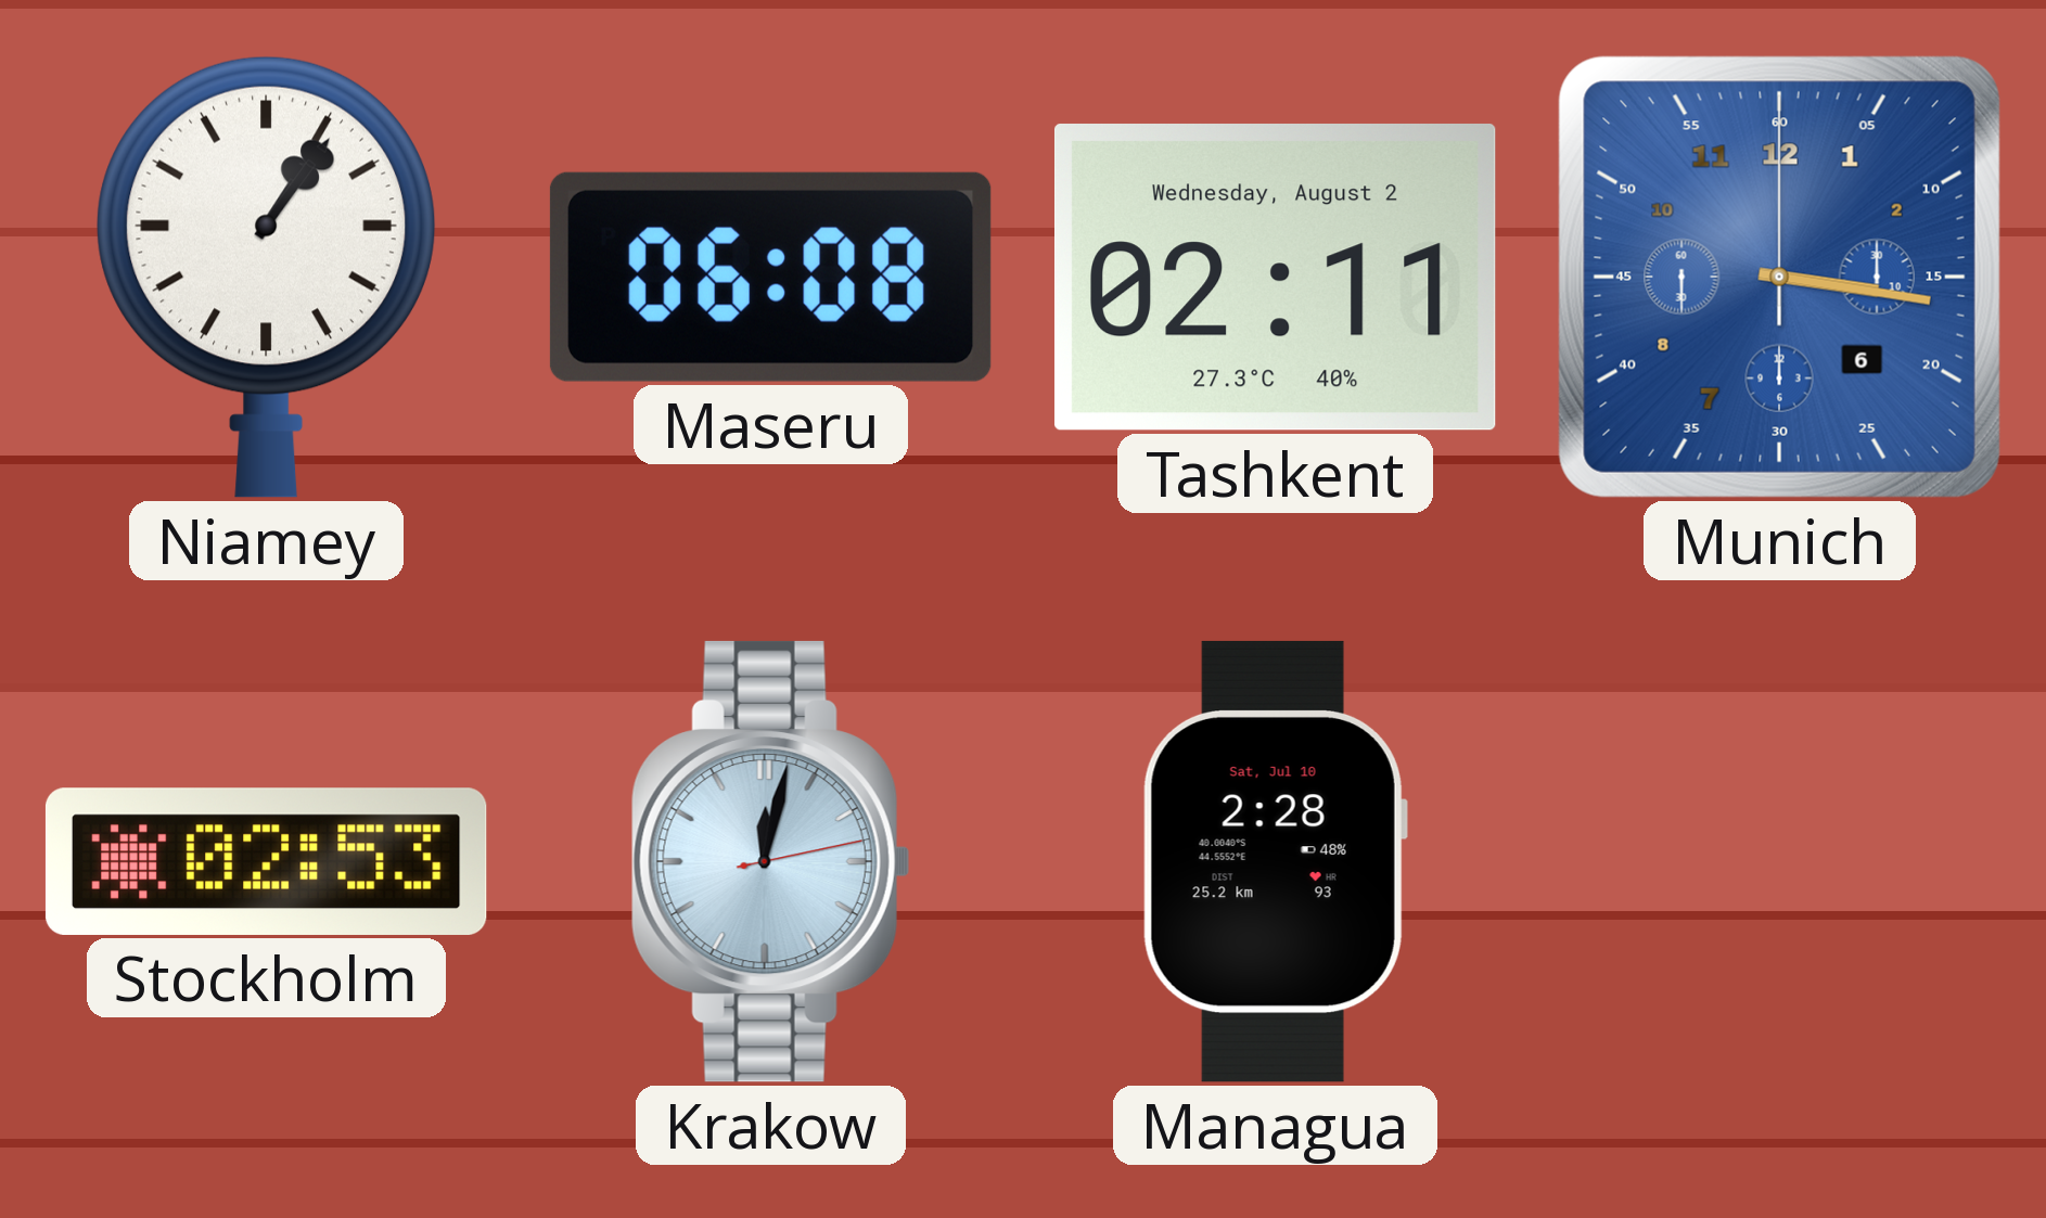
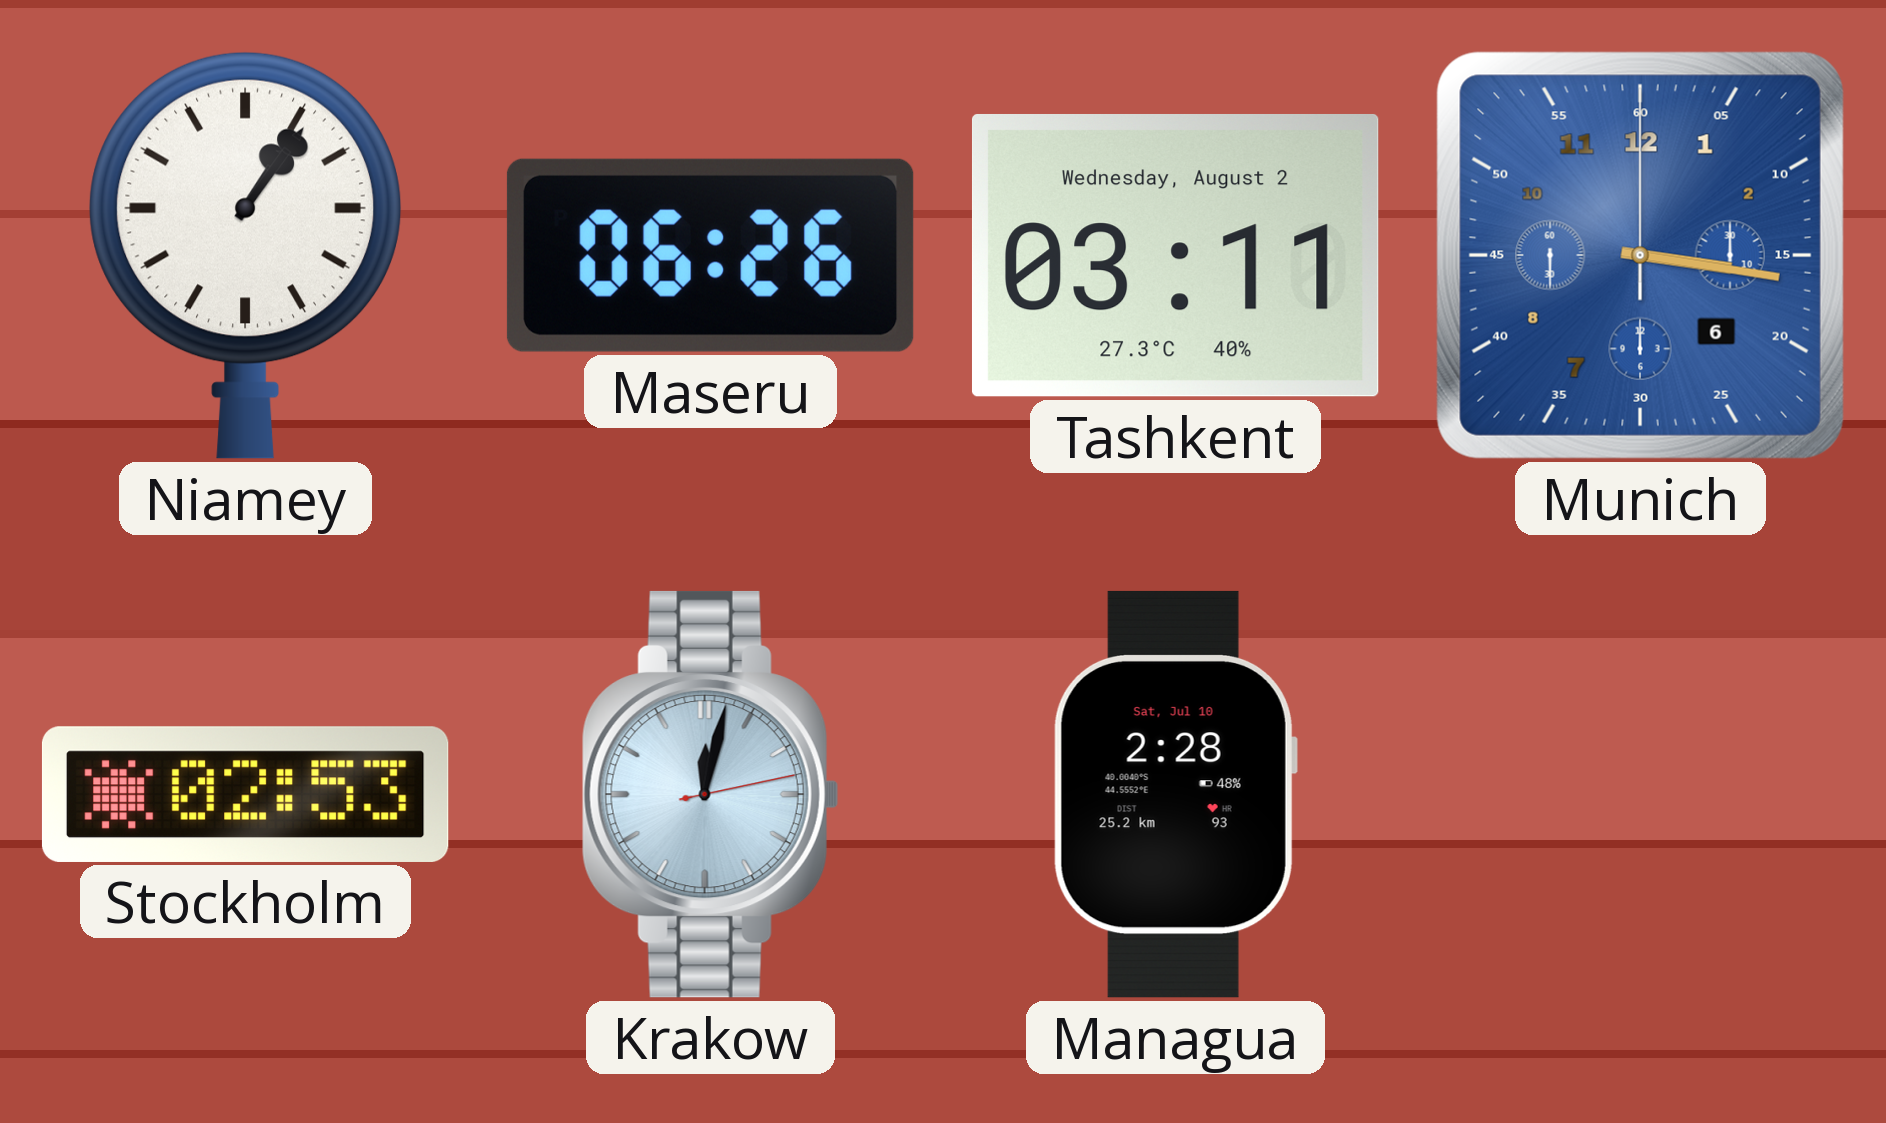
Maseru: 06:08 -> 06:26
Tashkent: 02:11 -> 03:11
